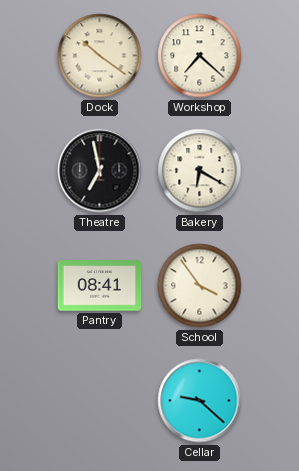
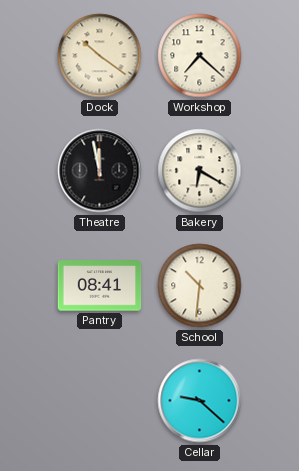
Theatre: 6:58 -> 11:58
School: 3:54 -> 10:31
